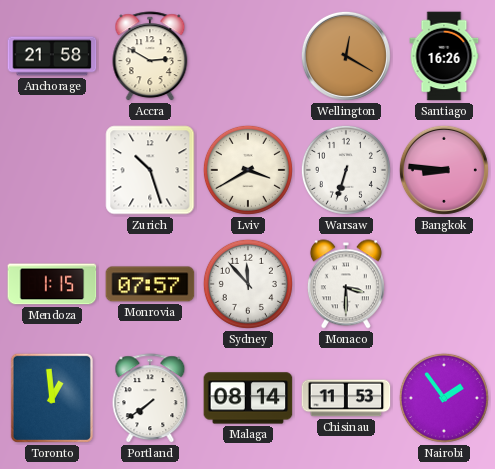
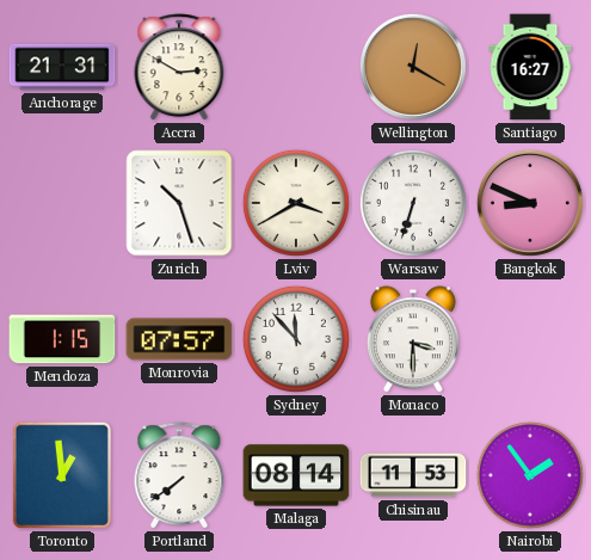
Anchorage: 21:58 -> 21:31
Santiago: 16:26 -> 16:27
Bangkok: 8:46 -> 8:49
